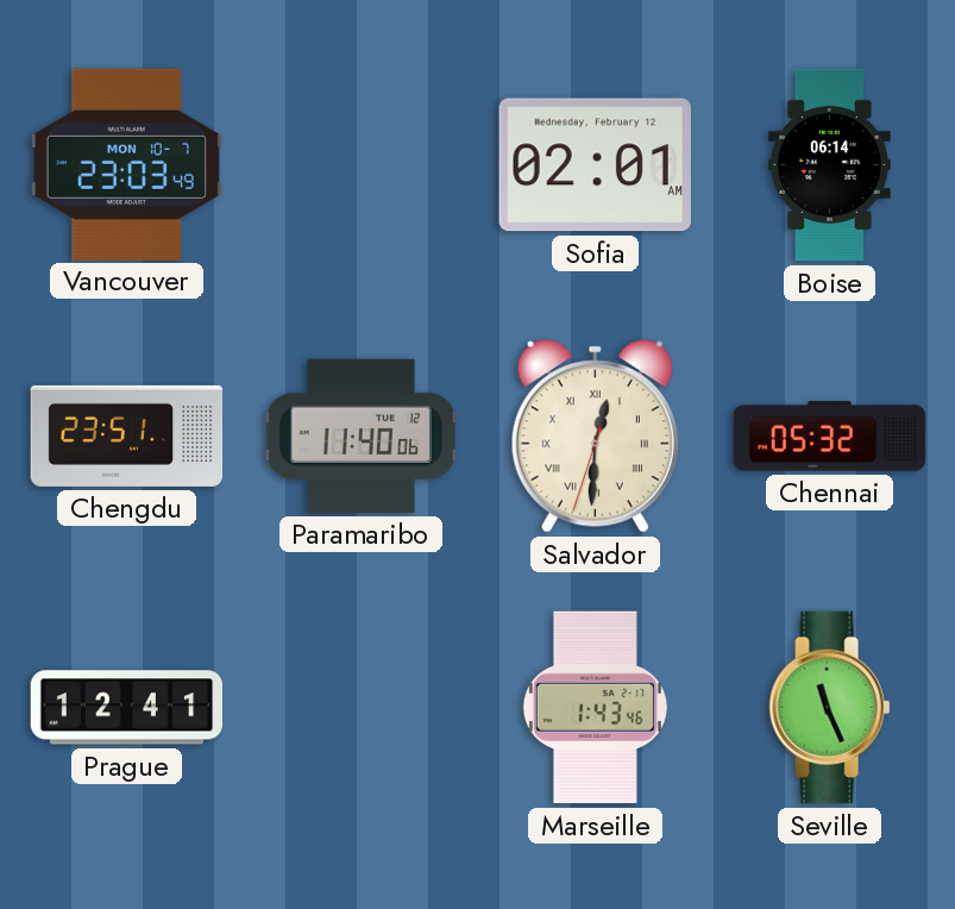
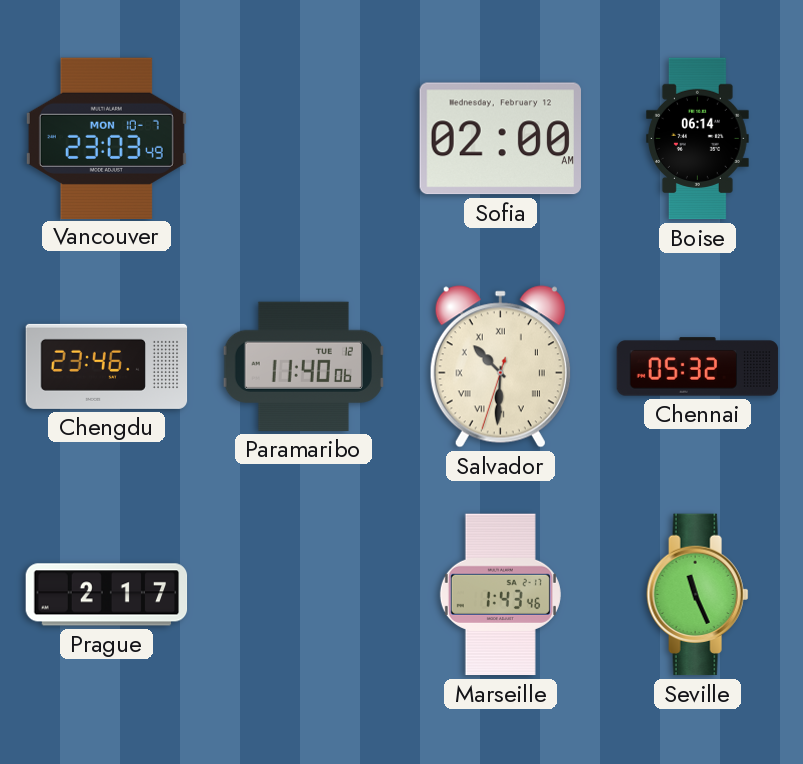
Sofia: 02:01 -> 02:00
Chengdu: 23:51 -> 23:46
Salvador: 12:30 -> 10:30
Prague: 12:41 -> 2:17
